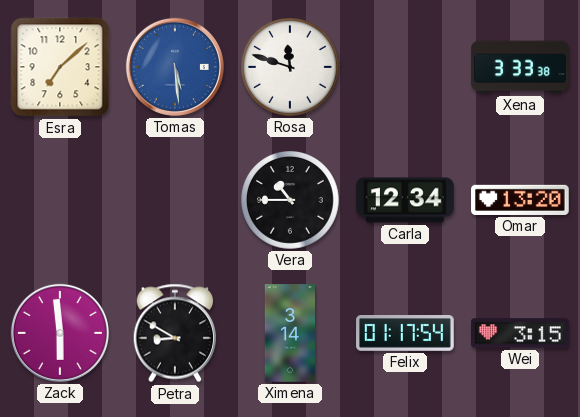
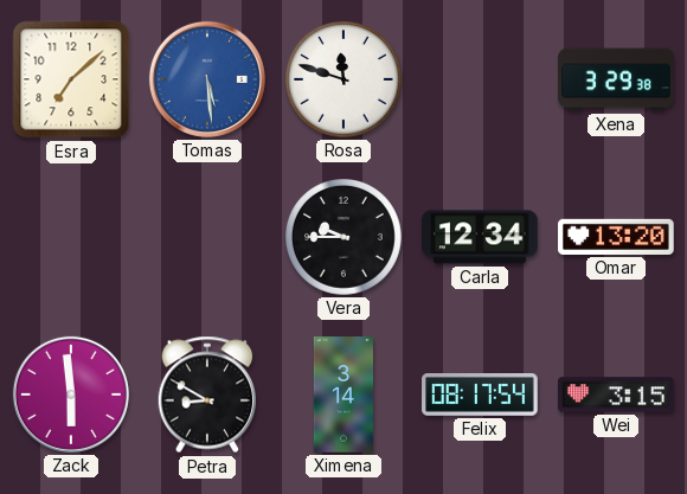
Xena: 3:33 -> 3:29
Vera: 10:45 -> 9:45
Felix: 01:17 -> 08:17
